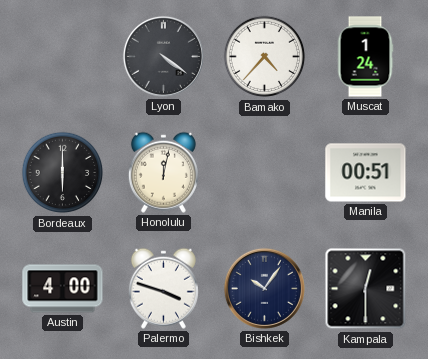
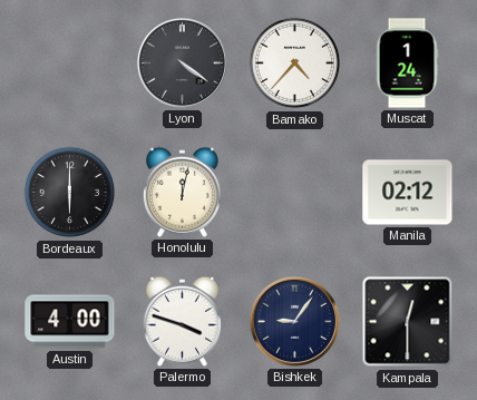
Manila: 00:51 -> 02:12
Bishkek: 10:06 -> 9:06
